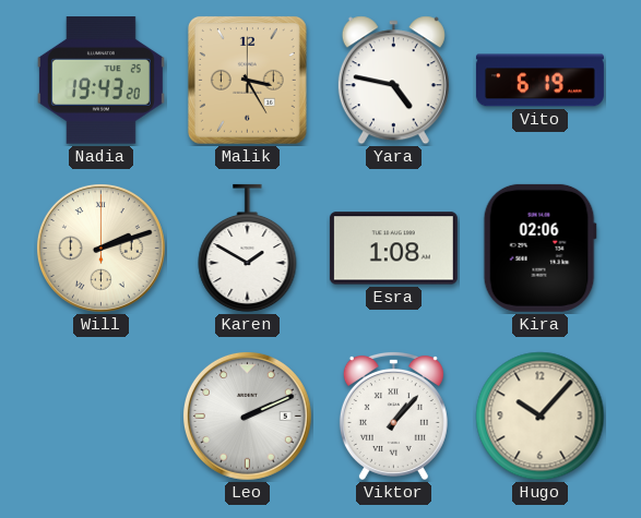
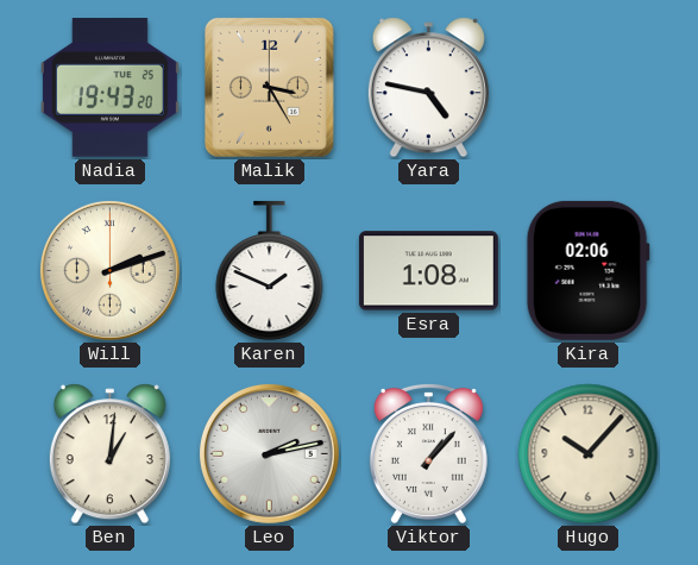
Vito: 6:19 -> none
Karen: 1:50 -> 1:49
Ben: none -> 1:01
Leo: 2:11 -> 2:13
